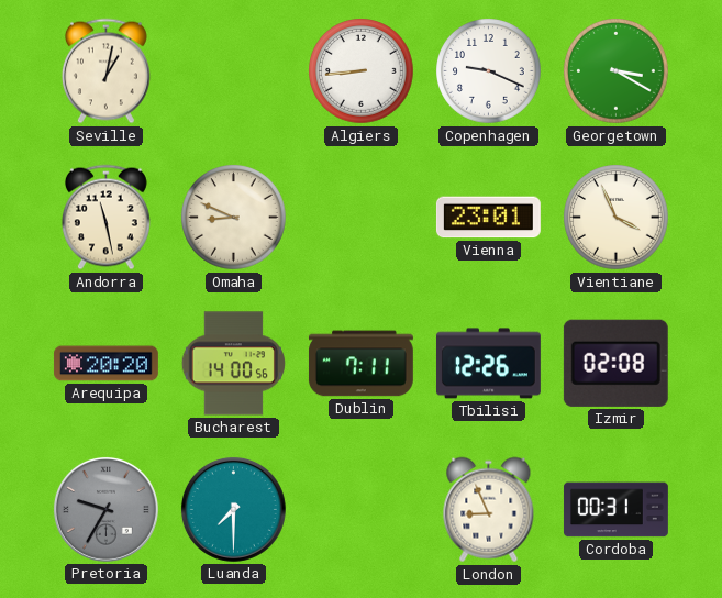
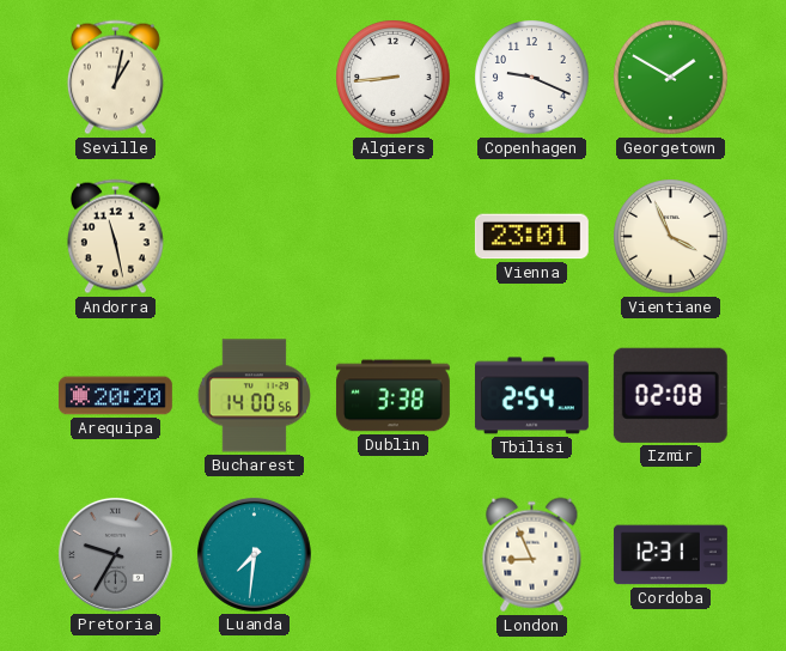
Georgetown: 3:20 -> 1:50
Omaha: 8:49 -> none
Dublin: 7:11 -> 3:38
Tbilisi: 12:26 -> 2:54
Luanda: 7:30 -> 7:31
Cordoba: 00:31 -> 12:31
